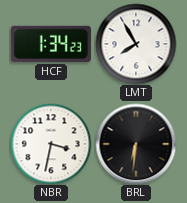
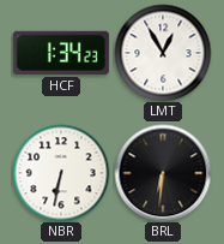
LMT: 7:55 -> 12:55
NBR: 3:32 -> 6:32
